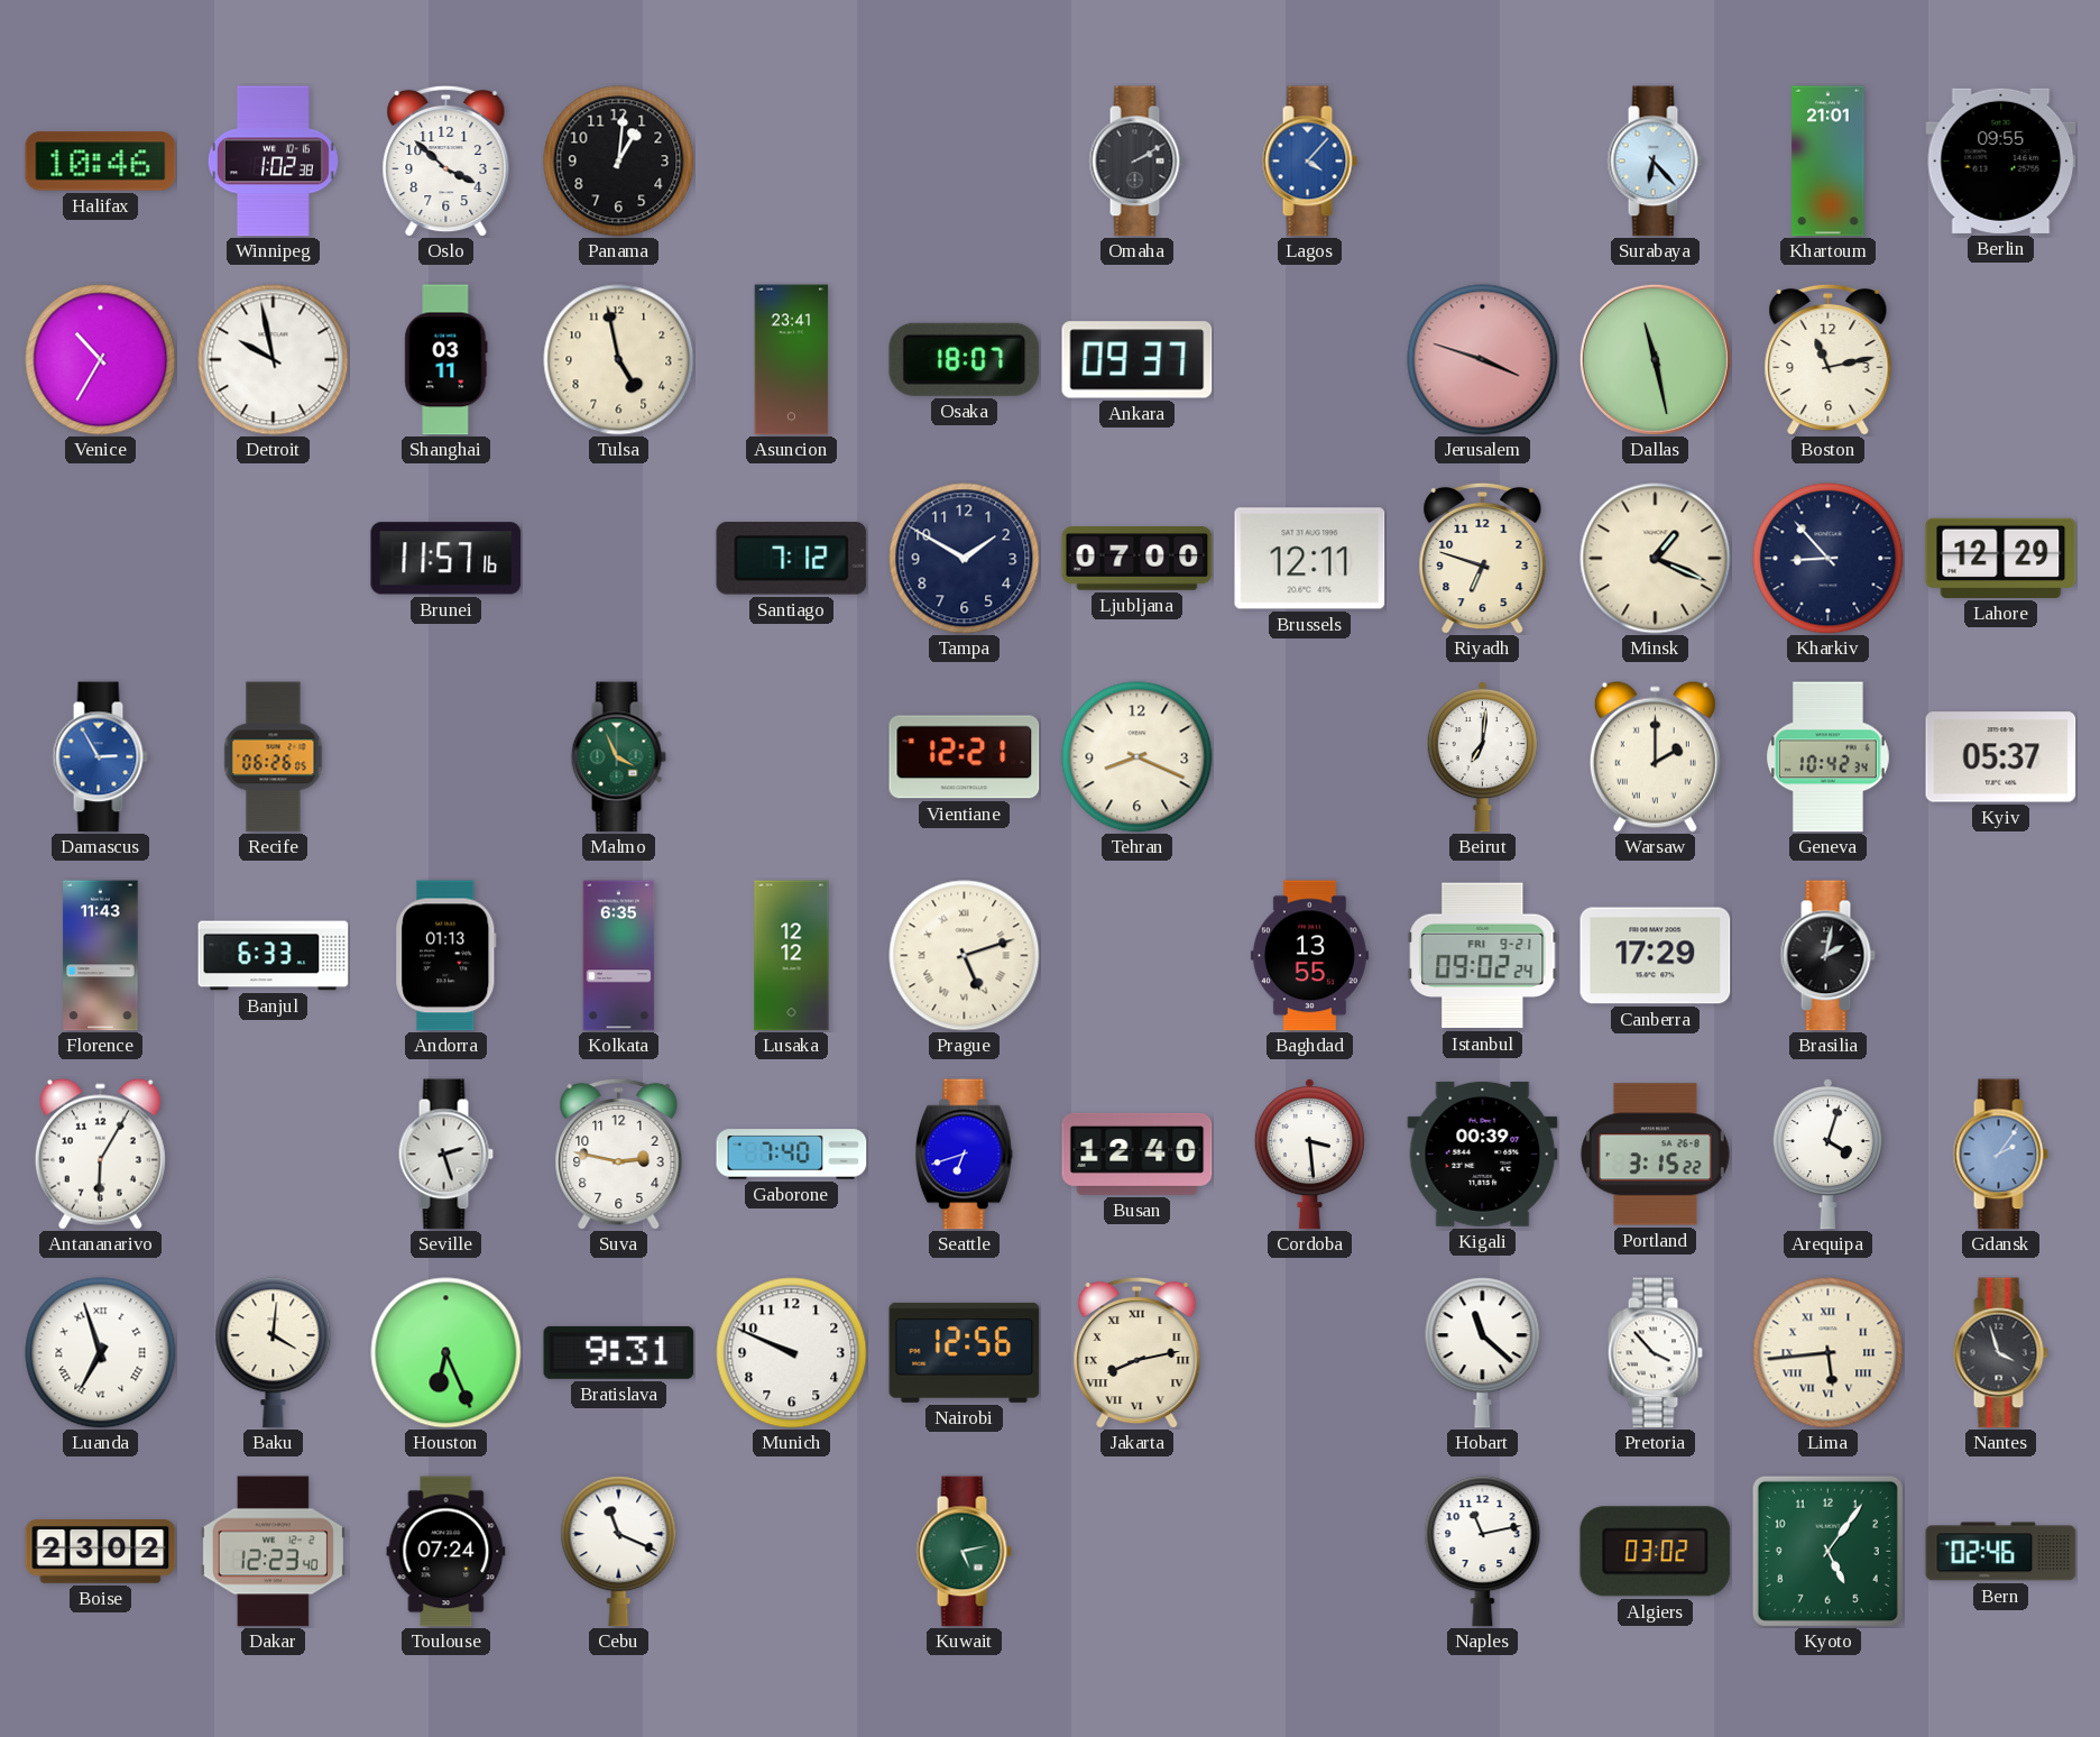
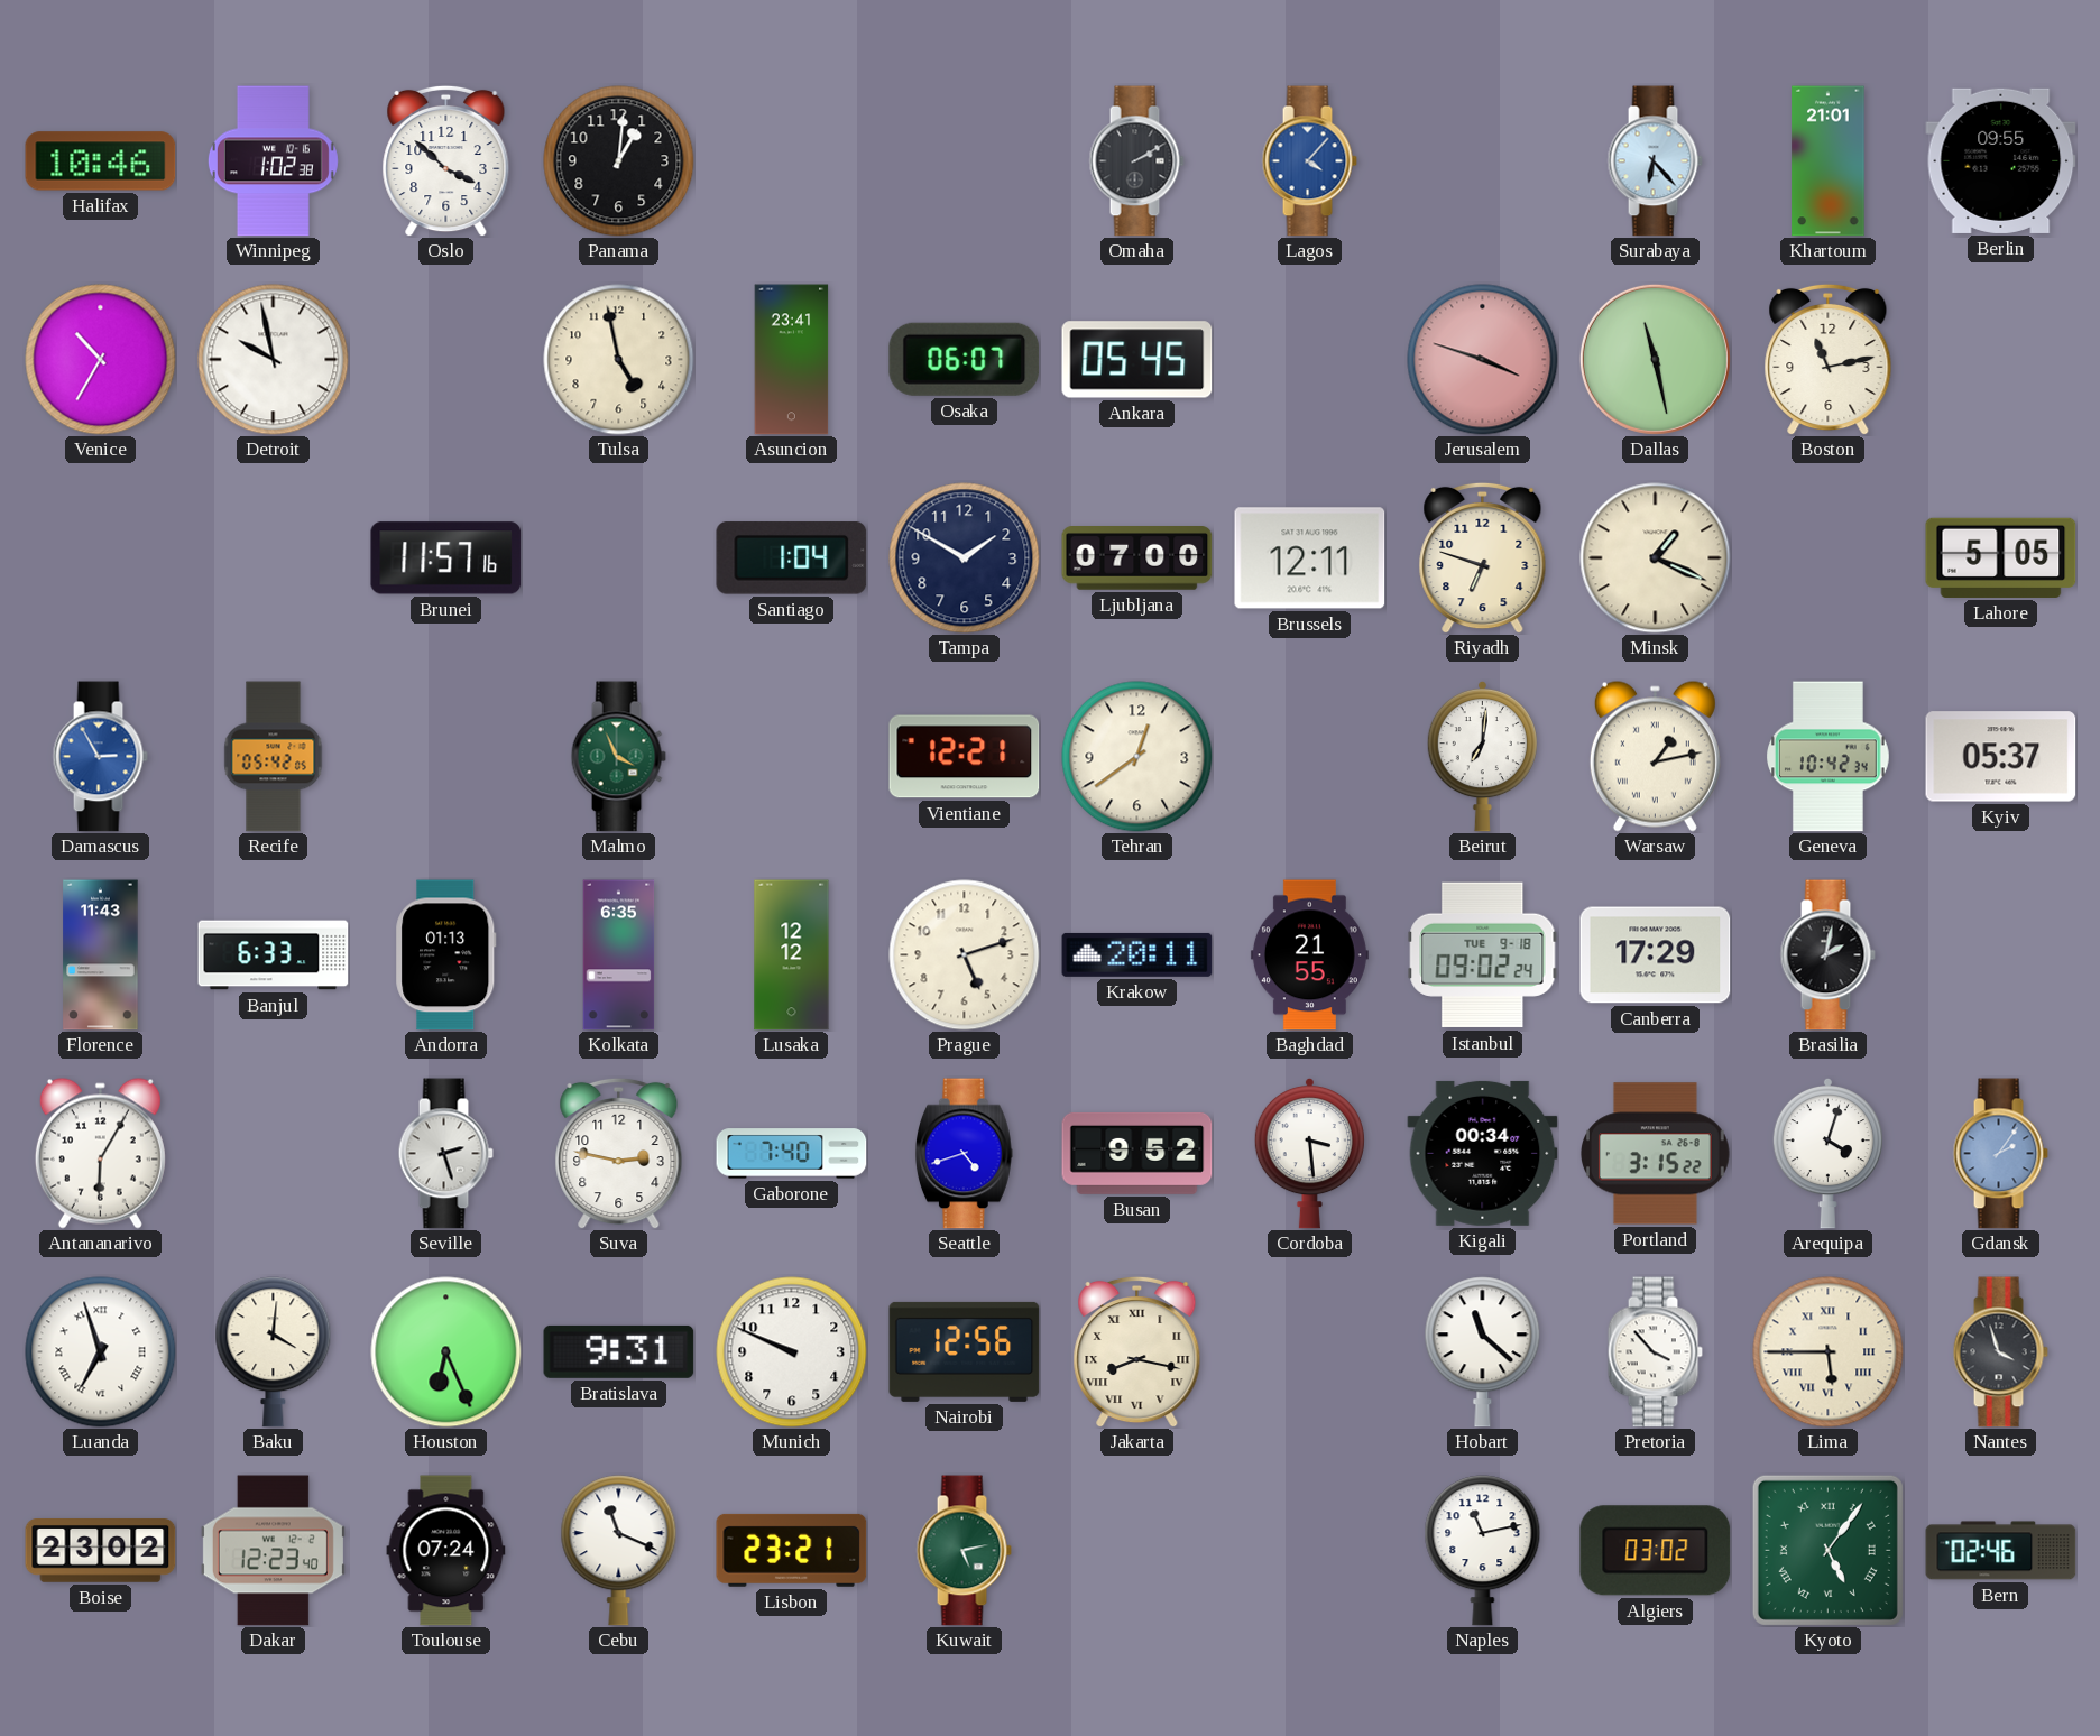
Shanghai: 03:11 -> none
Osaka: 18:07 -> 06:07
Ankara: 09:37 -> 05:45
Santiago: 7:12 -> 1:04
Kharkiv: 8:53 -> none
Lahore: 12:29 -> 5:05
Recife: 06:26 -> 05:42
Tehran: 8:19 -> 12:39
Warsaw: 2:00 -> 1:13
Prague numerals: Roman -> Arabic
Krakow: none -> 20:11
Baghdad: 13:55 -> 21:55
Istanbul date: FRI 9-21 -> TUE 9-18
Seattle: 6:42 -> 4:42
Busan: 12:40 -> 9:52
Kigali: 00:39 -> 00:34
Jakarta: 8:13 -> 8:17
Lima: 5:44 -> 5:45
Lisbon: none -> 23:21
Kyoto numerals: Arabic -> Roman
